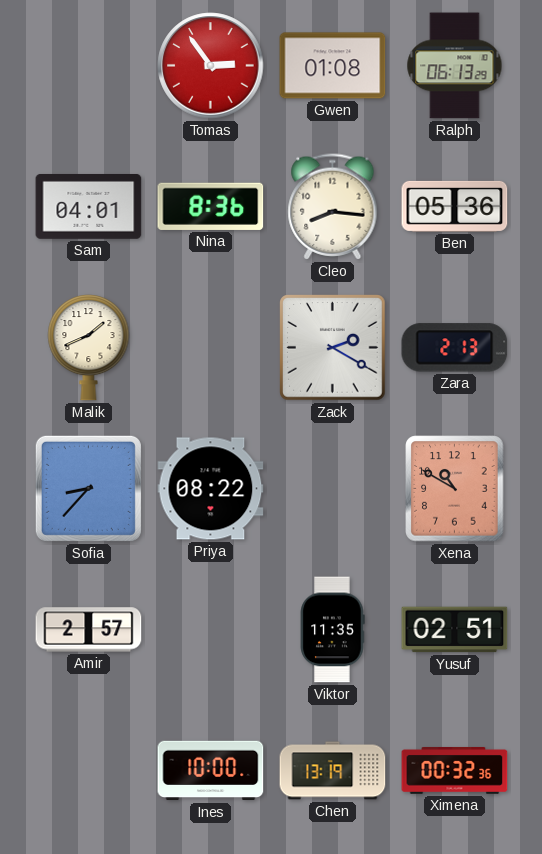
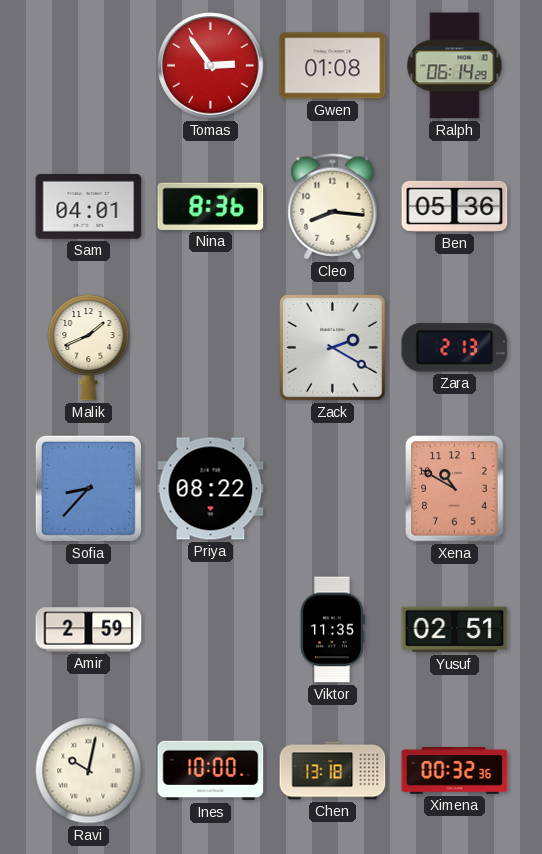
Ralph: 06:13 -> 06:14
Amir: 2:57 -> 2:59
Ravi: none -> 10:02
Chen: 13:19 -> 13:18
